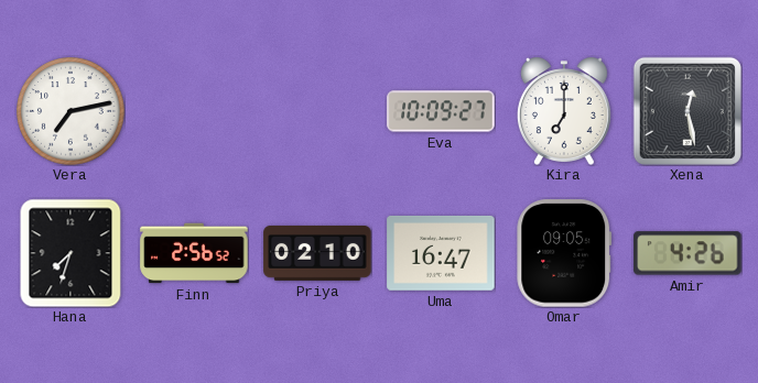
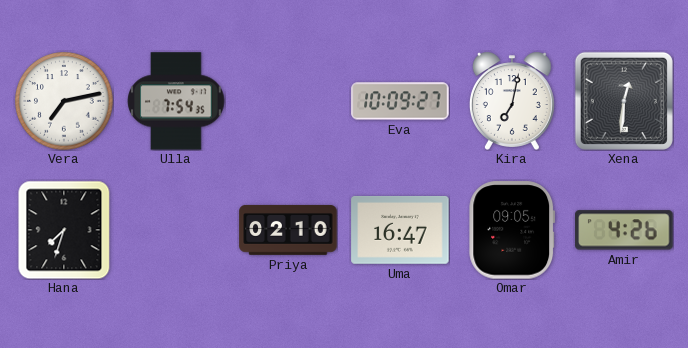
Ulla: none -> 7:54
Kira: 7:00 -> 7:02
Xena: 12:28 -> 12:31
Finn: 2:56 -> none
